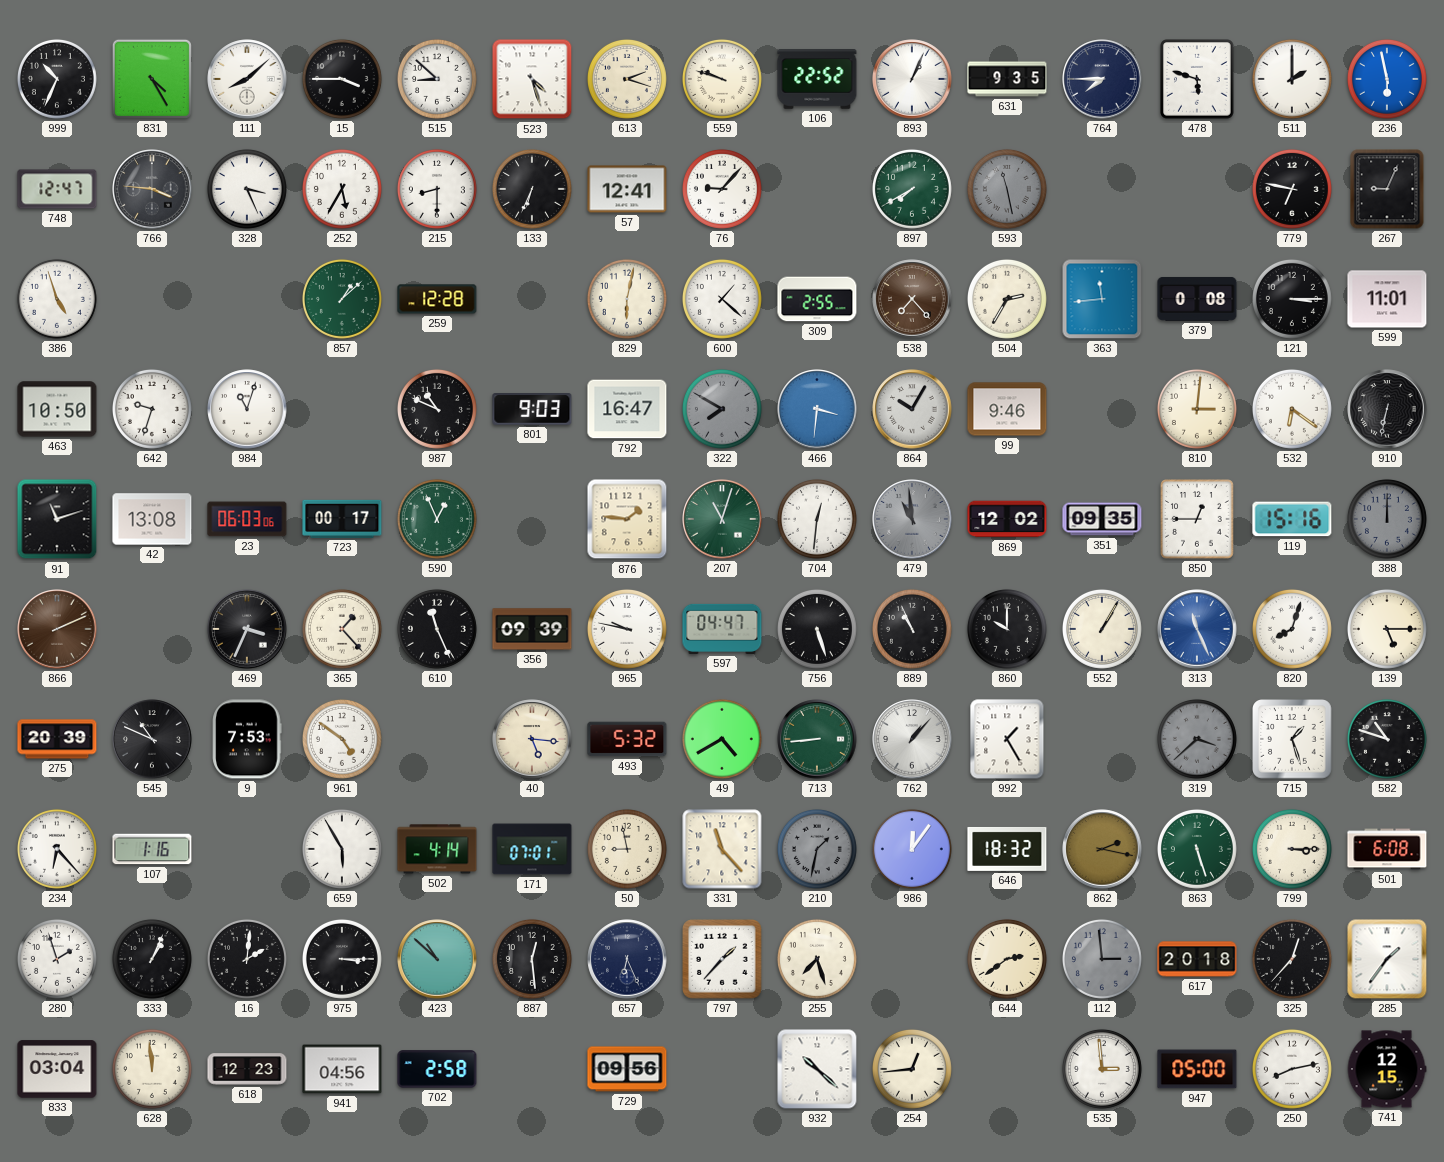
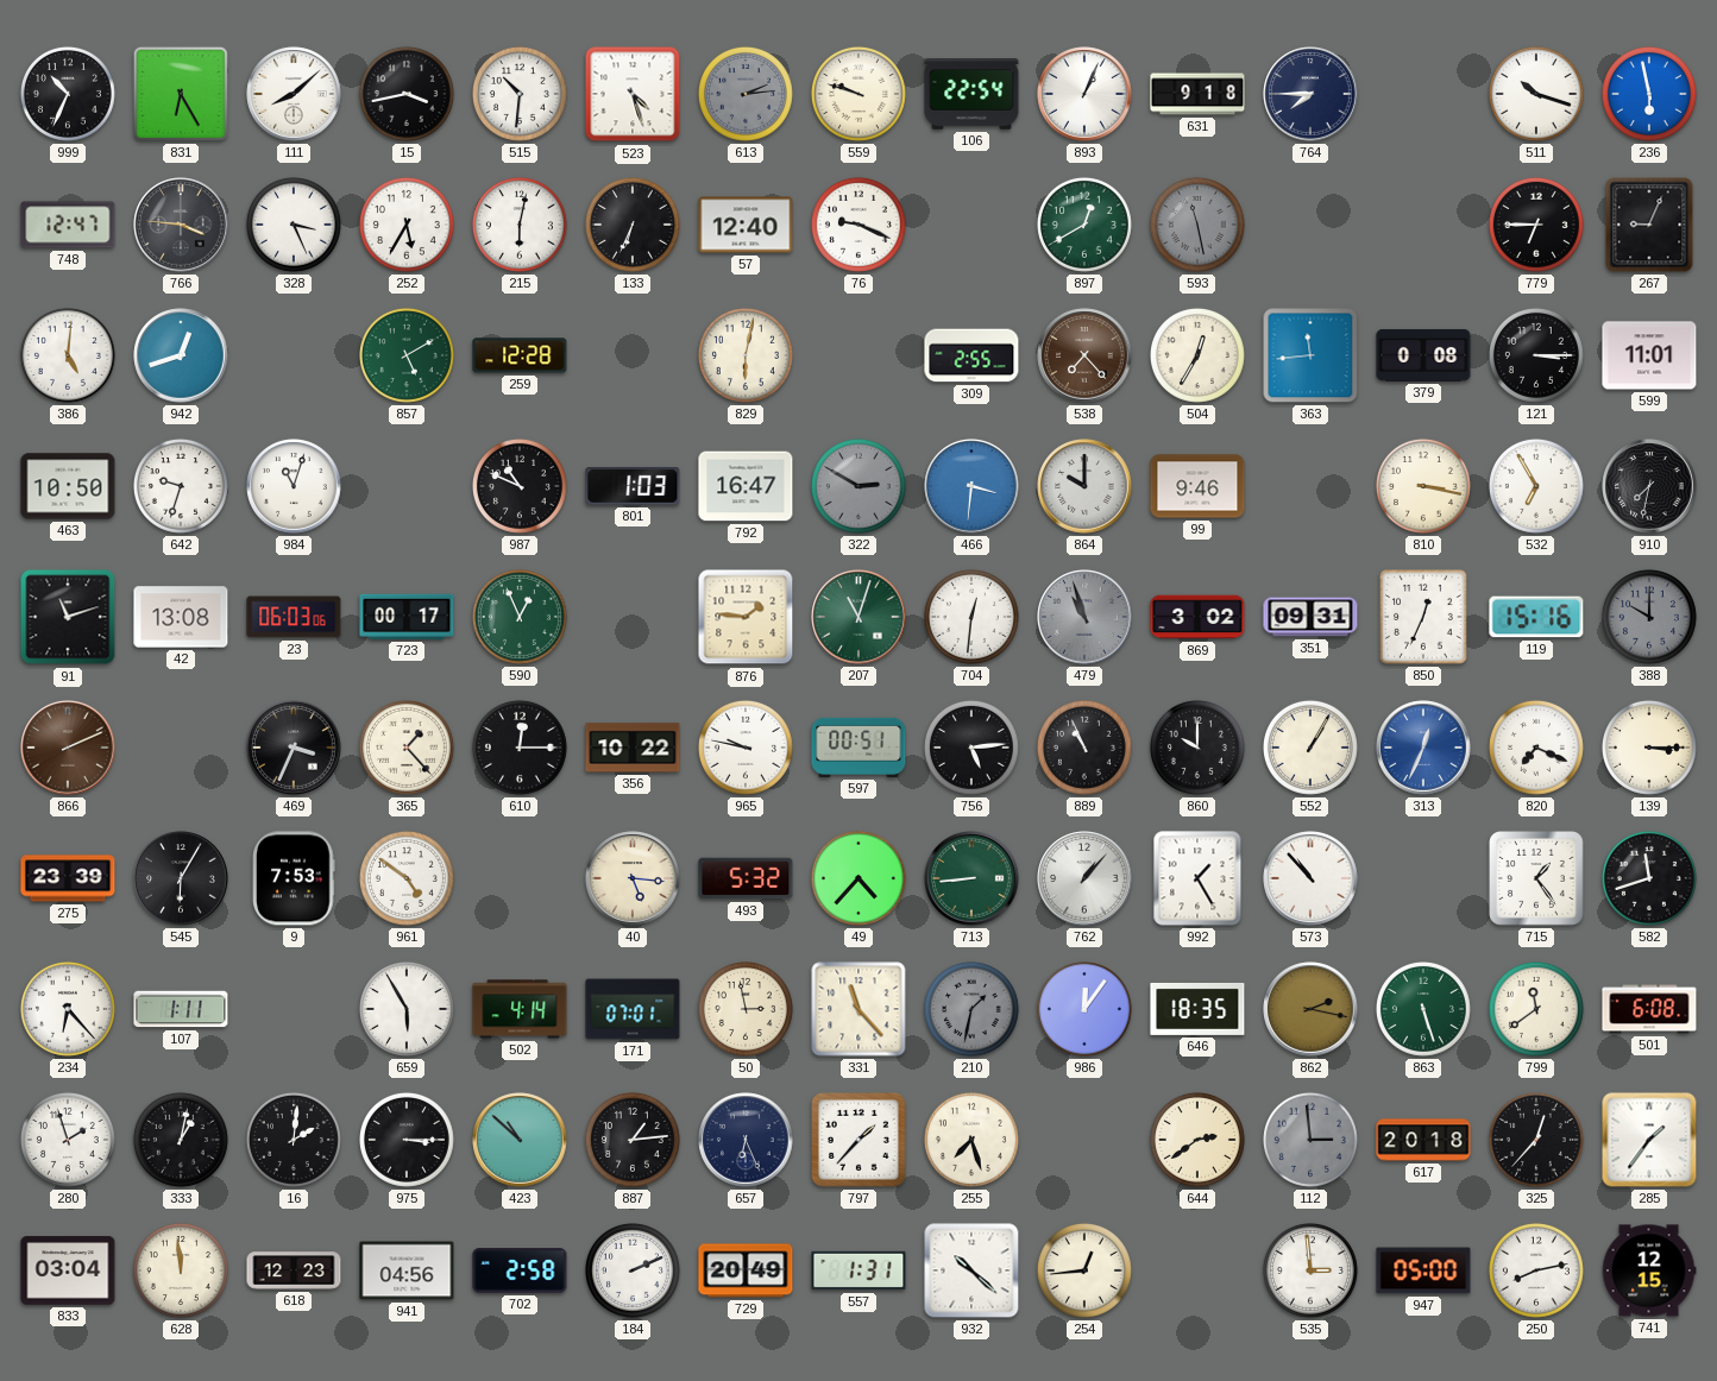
831: 4:25 -> 6:25
15: 3:45 -> 3:43
515: 8:52 -> 10:31
613: 2:18 -> 2:14
613 dial: cream -> grey
106: 22:52 -> 22:54
631: 9:35 -> 9:18
478: 5:48 -> none
511: 2:00 -> 10:18
215: 8:30 -> 6:02
57: 12:41 -> 12:40
76: 9:07 -> 9:19
897: 7:40 -> 12:40
779: 6:47 -> 6:45
386: 4:57 -> 5:01
942: none -> 12:42
857: 1:08 -> 5:10
600: 1:22 -> none
504: 2:35 -> 12:35
801: 9:03 -> 1:03
322: 7:50 -> 2:50
864: 10:05 -> 10:00
810: 3:01 -> 3:17
532: 6:21 -> 6:55
910: 6:32 -> 7:32
479: 10:59 -> 10:57
869: 12:02 -> 3:02
351: 09:35 -> 09:31
850: 12:45 -> 12:34
388: 12:00 -> 10:00
610: 11:26 -> 12:15
356: 09:39 -> 10:22
597: 04:47 -> 00:51
756: 5:27 -> 5:14
313: 11:26 -> 12:34
820: 8:03 -> 7:19
139: 5:15 -> 3:15
275: 20:39 -> 23:39
545: 10:49 -> 6:05
49: 4:40 -> 4:37
573: none -> 10:53
319: 3:38 -> none
715: 1:27 -> 1:24
582: 10:48 -> 11:42
107: 1:16 -> 1:11
50: 8:58 -> 2:58
646: 18:32 -> 18:35
799: 3:15 -> 11:39
333: 1:04 -> 1:02
887: 12:29 -> 1:14
184: none -> 2:11
729: 09:56 -> 20:49
557: none -> 1:31
